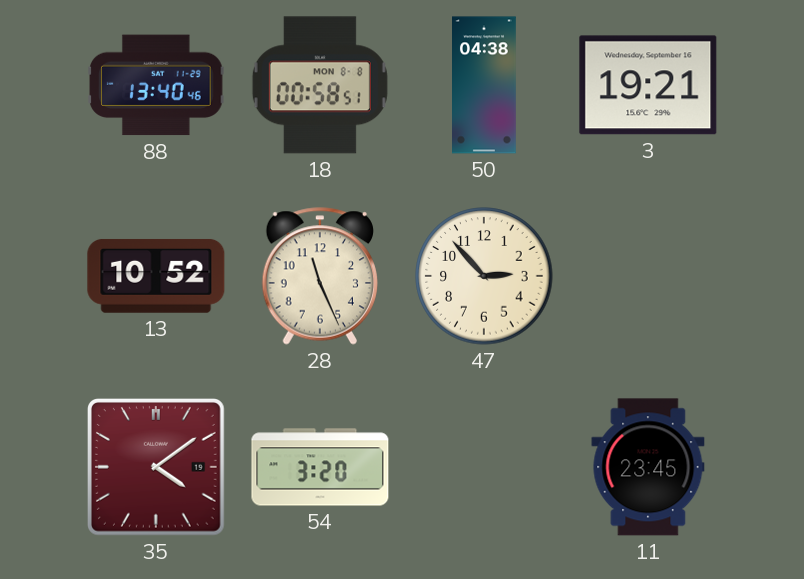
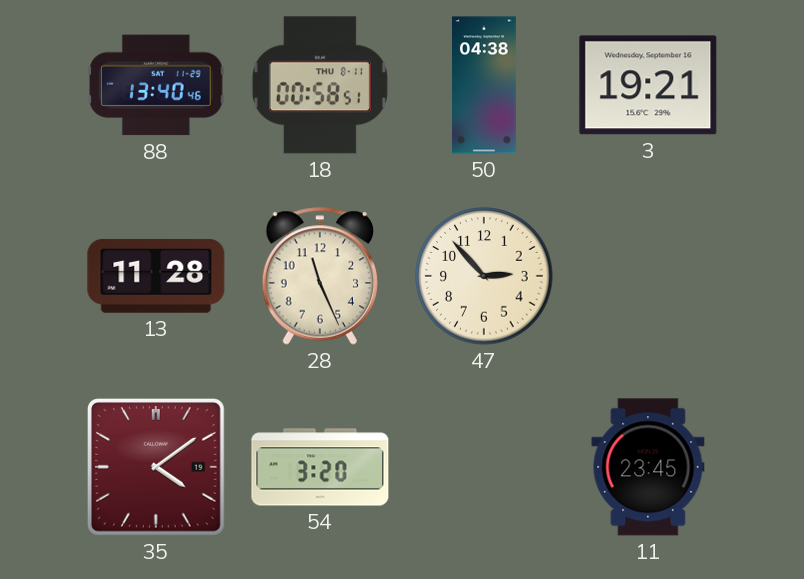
18 date: MON 8-8 -> THU 8-11
13: 10:52 -> 11:28
